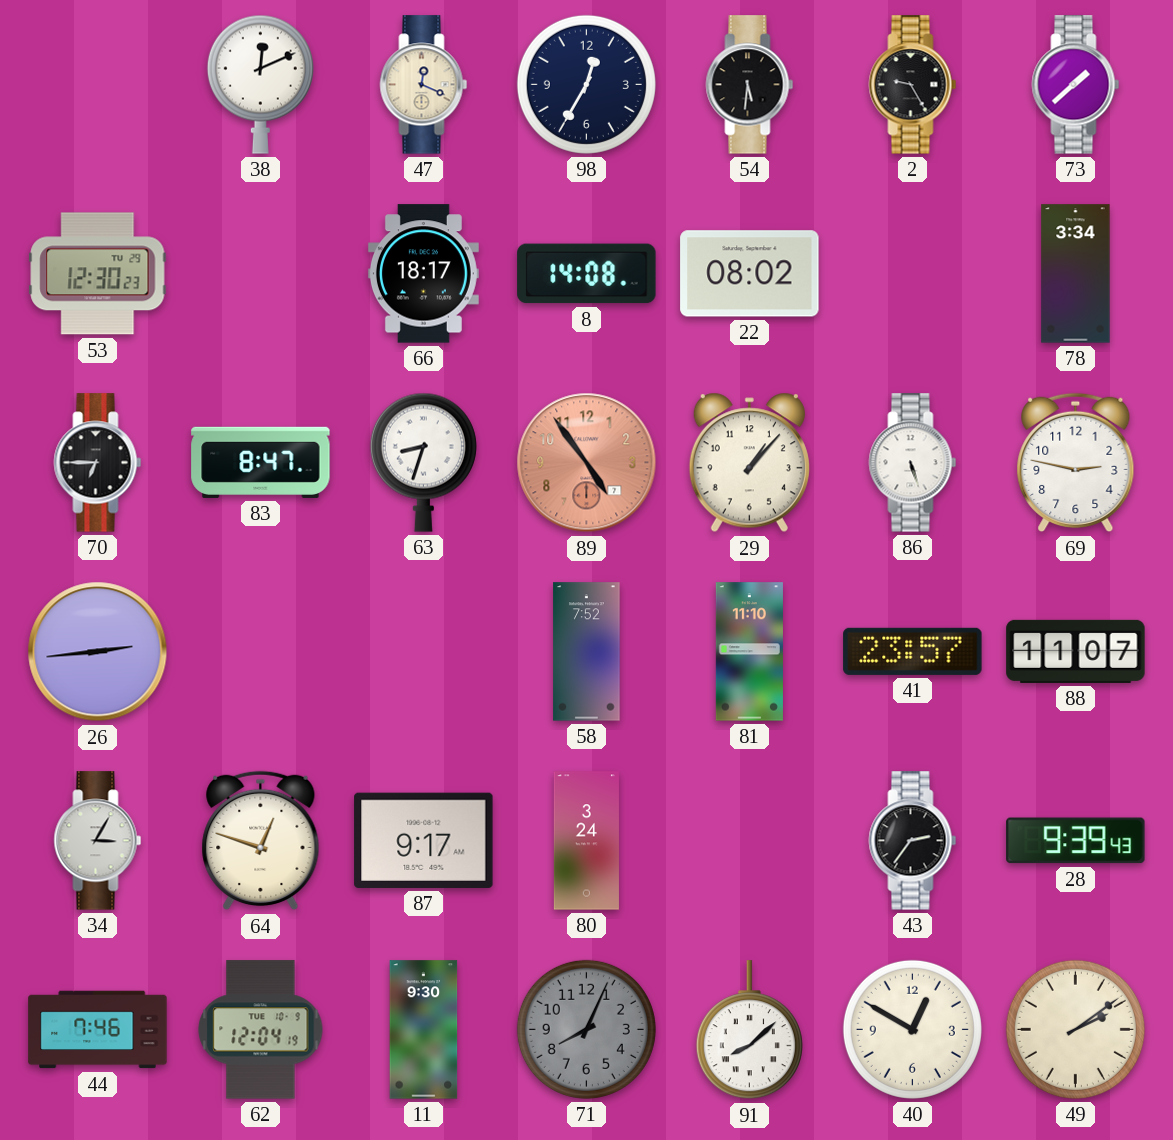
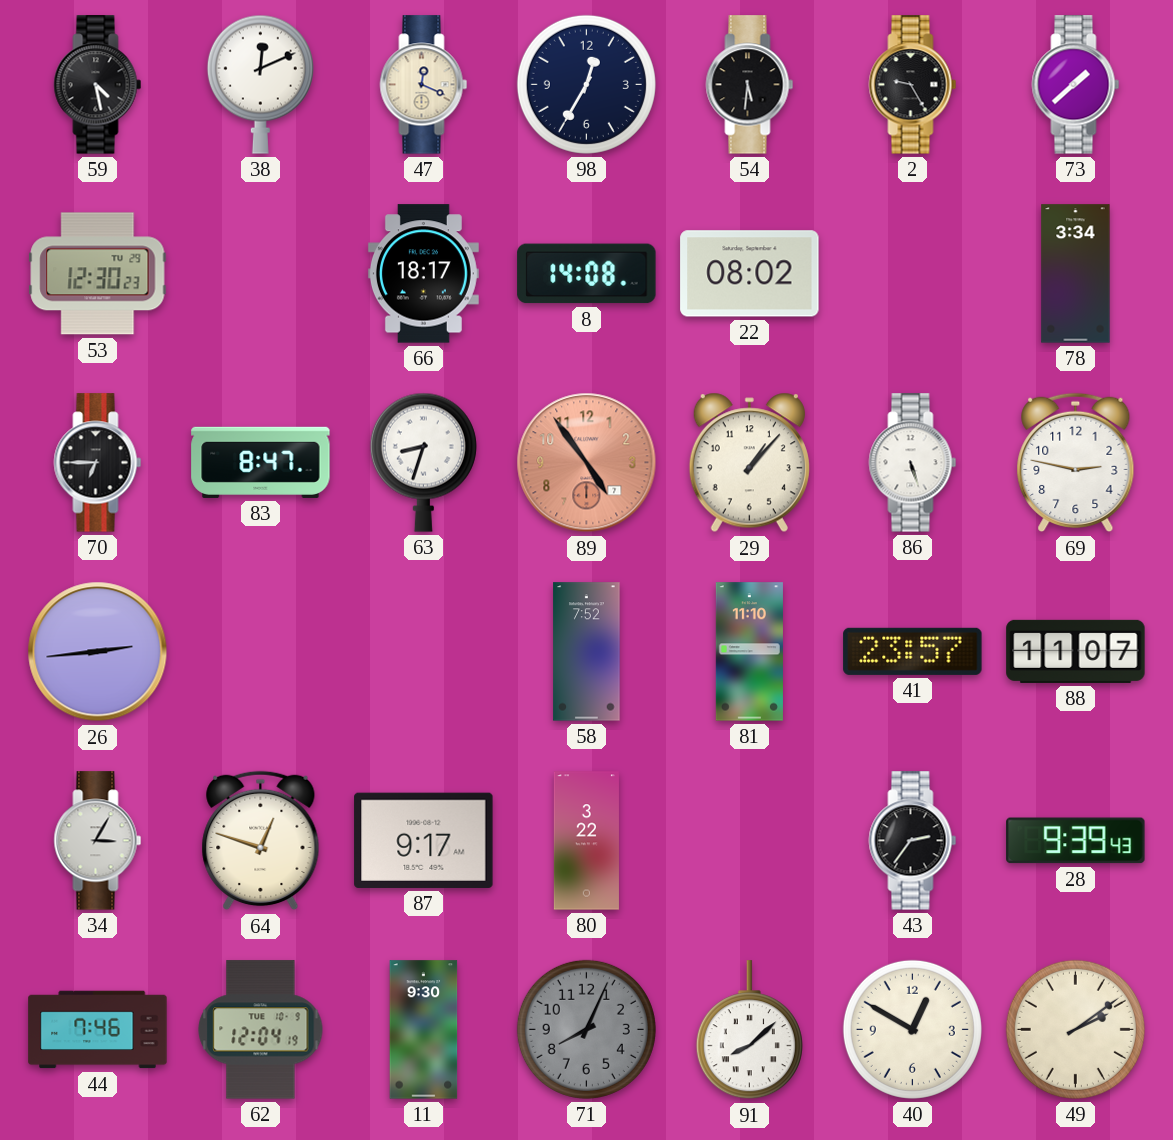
59: none -> 4:28
80: 3:24 -> 3:22
